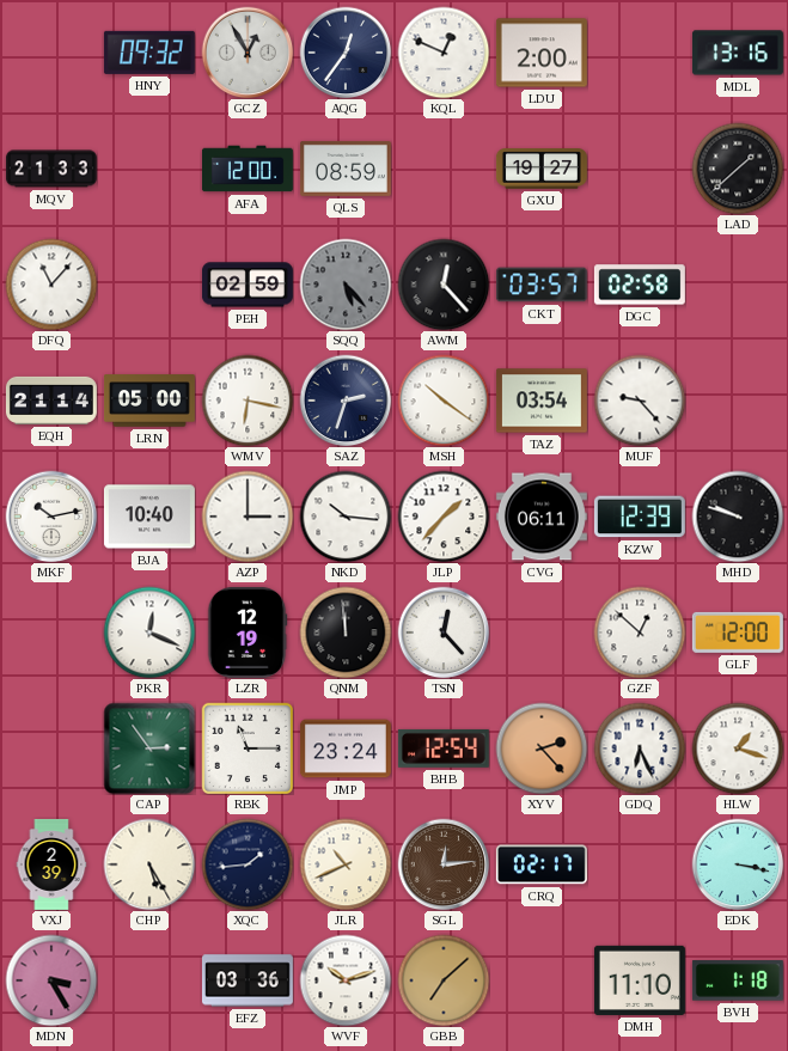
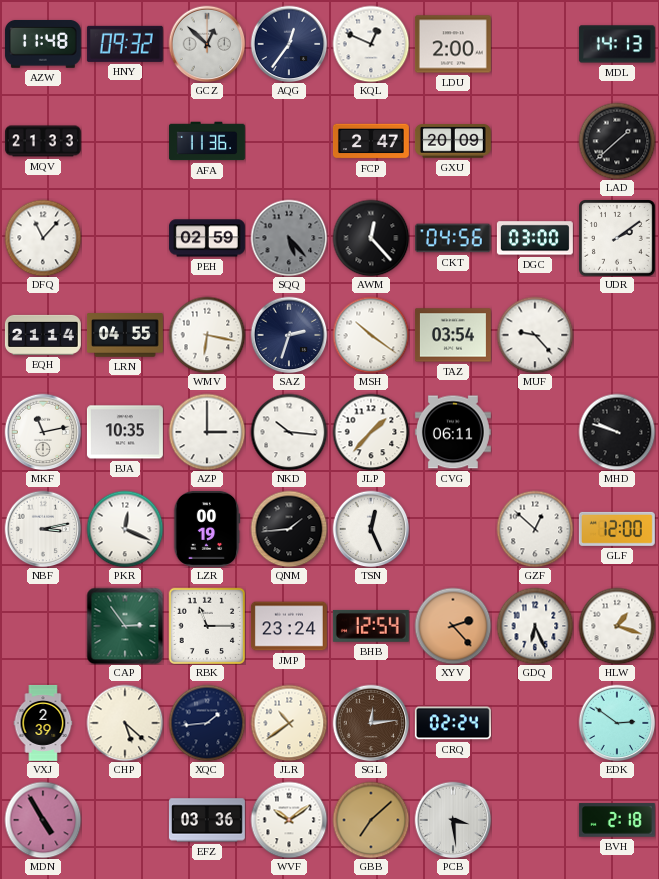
AZW: none -> 11:48
GCZ: 12:55 -> 12:52
MDL: 13:16 -> 14:13
AFA: 12:00 -> 11:36
QLS: 08:59 -> none
FCP: none -> 2:47
GXU: 19:27 -> 20:09
CKT: 03:57 -> 04:56
DGC: 02:58 -> 03:00
UDR: none -> 2:09
LRN: 05:00 -> 04:55
MKF: 10:13 -> 11:13
BJA: 10:40 -> 10:35
KZW: 12:39 -> none
NBF: none -> 3:13
LZR: 12:19 -> 00:19
QNM: 11:59 -> 1:44
TSN: 12:23 -> 12:26
CHP: 5:25 -> 5:22
JLR: 10:41 -> 10:39
CRQ: 02:17 -> 02:24
EDK: 3:17 -> 2:51
MDN: 3:25 -> 4:55
WVF: 10:12 -> 10:09
PCB: none -> 3:29
DMH: 11:10 -> none
BVH: 1:18 -> 2:18
